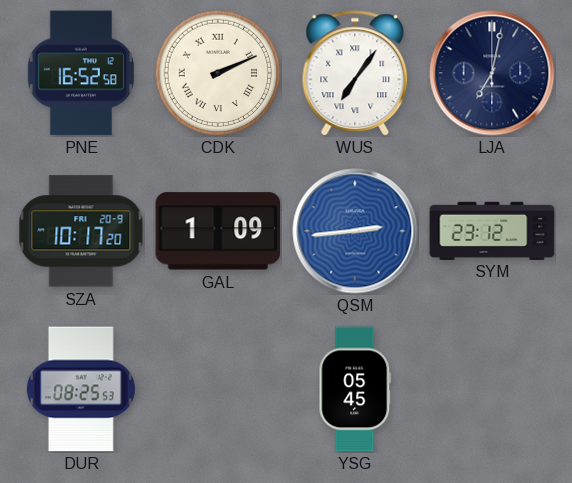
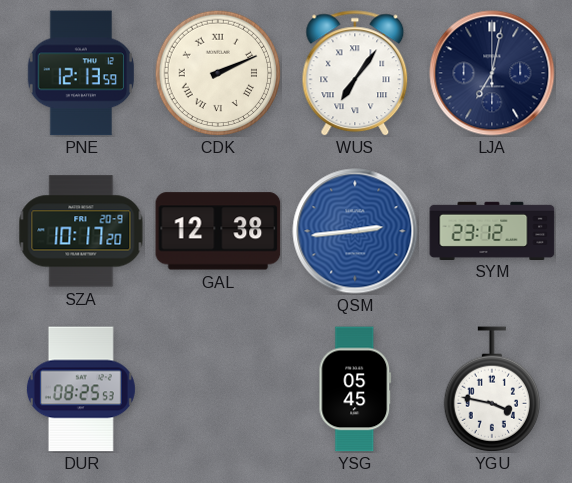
PNE: 16:52 -> 12:13
GAL: 1:09 -> 12:38
YGU: none -> 3:47
